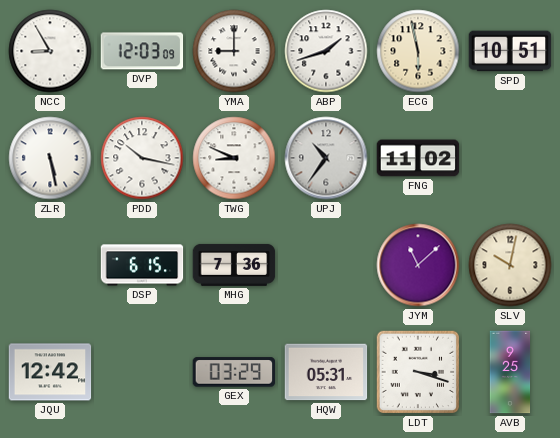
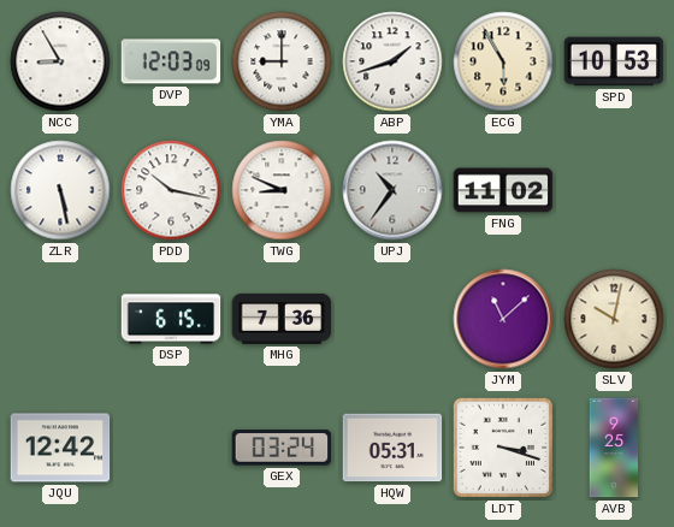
ECG: 5:58 -> 5:55
SPD: 10:51 -> 10:53
GEX: 03:29 -> 03:24
